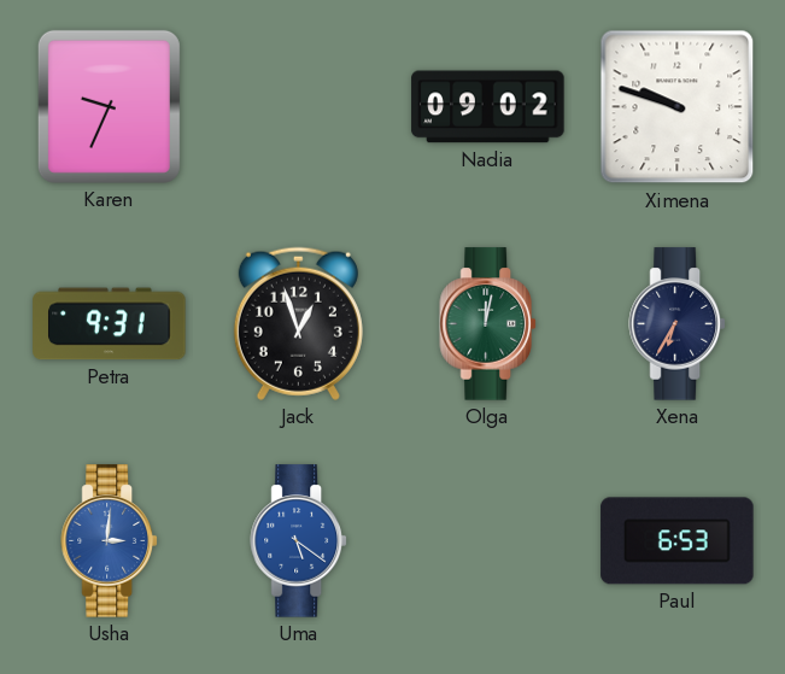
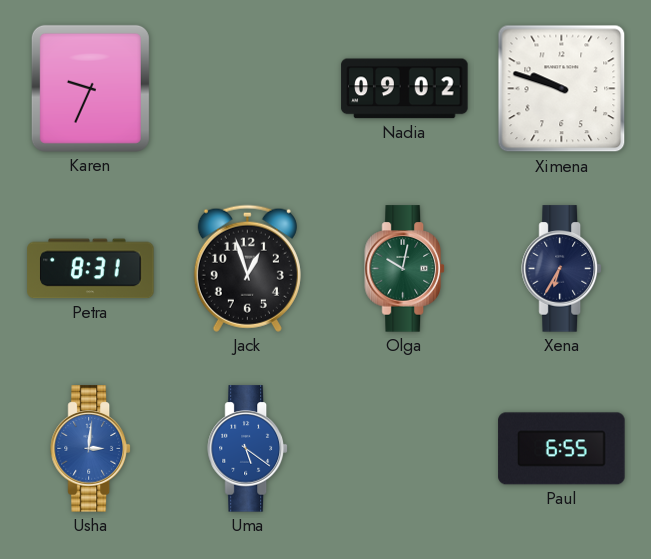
Petra: 9:31 -> 8:31
Olga: 12:02 -> 10:02
Paul: 6:53 -> 6:55
